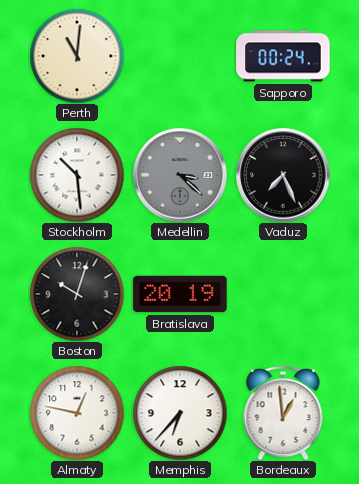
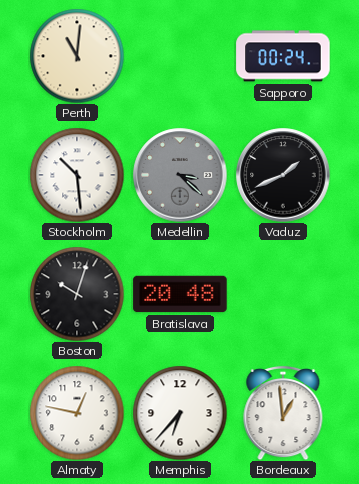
Vaduz: 7:26 -> 1:41
Bratislava: 20:19 -> 20:48
